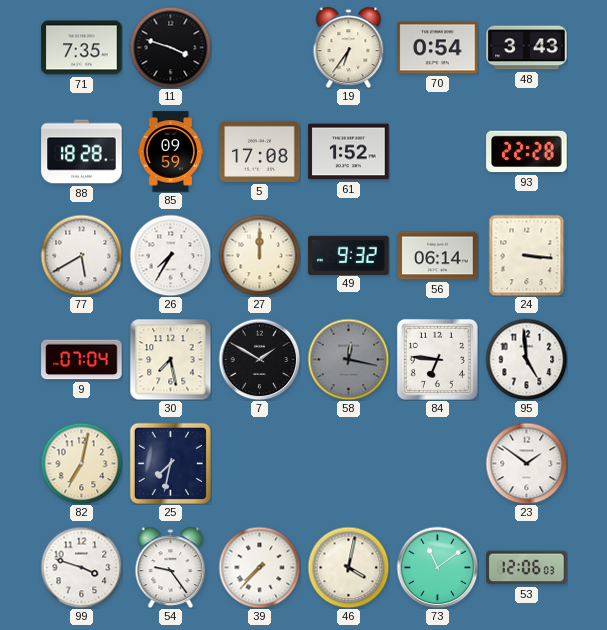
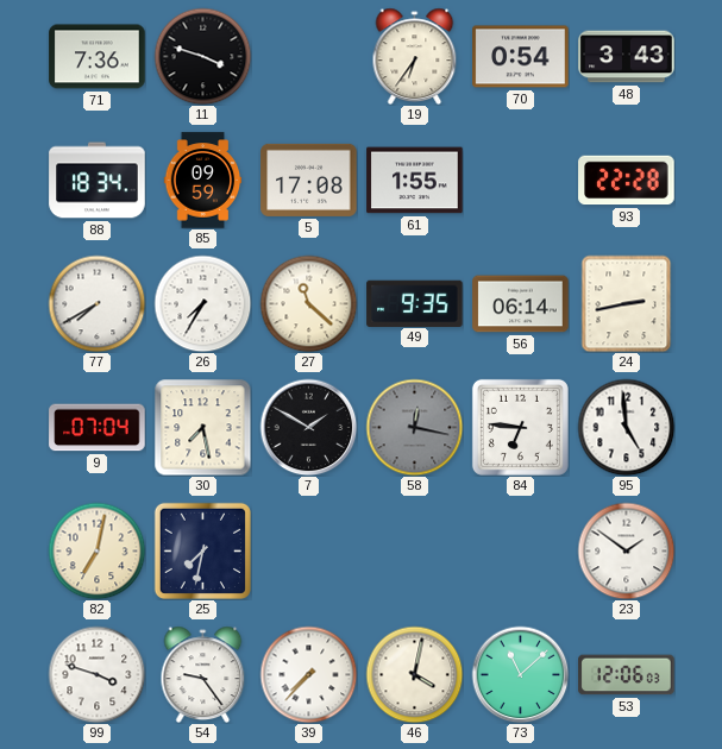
71: 7:35 -> 7:36
88: 18:28 -> 18:34
61: 1:52 -> 1:55
77: 5:40 -> 7:40
27: 12:00 -> 11:22
49: 9:32 -> 9:35
24: 3:16 -> 2:43
73: 11:09 -> 11:08
